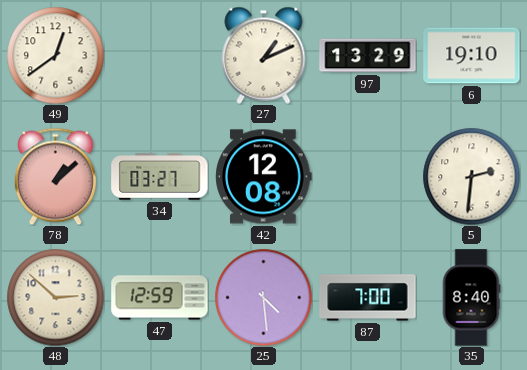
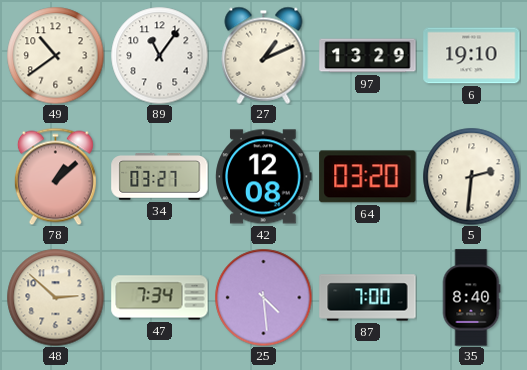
49: 12:39 -> 10:39
89: none -> 11:06
64: none -> 03:20
47: 12:59 -> 7:34
